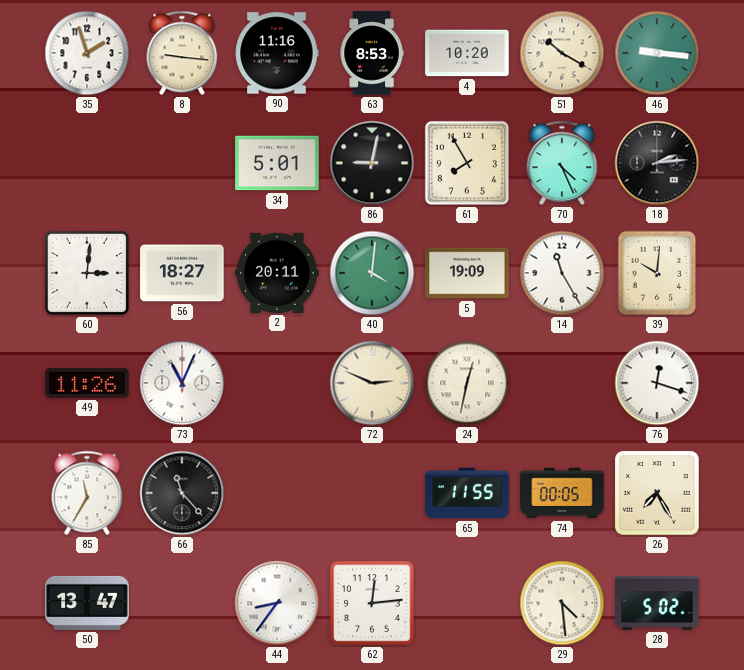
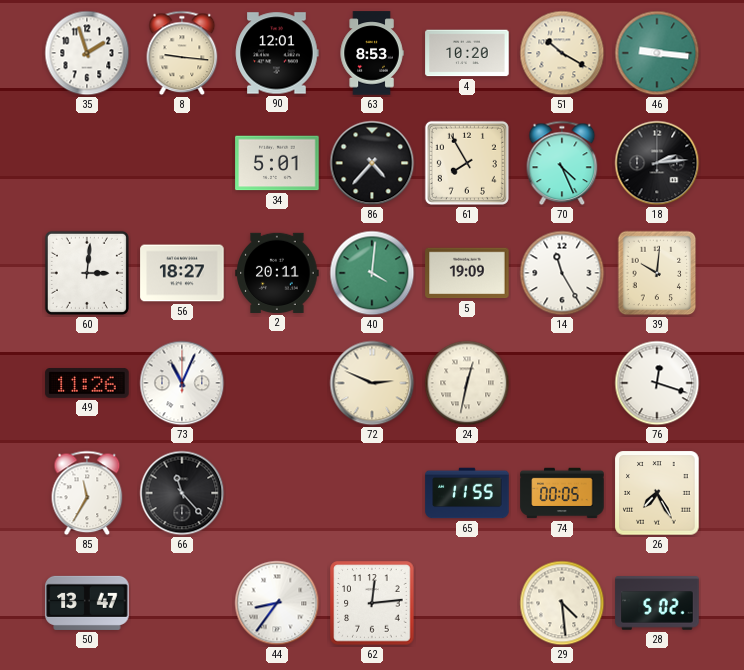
90: 11:16 -> 12:01
86: 9:02 -> 4:37
